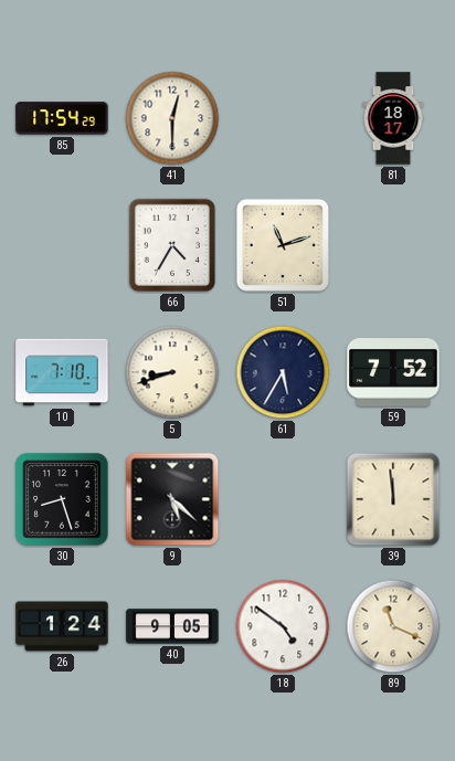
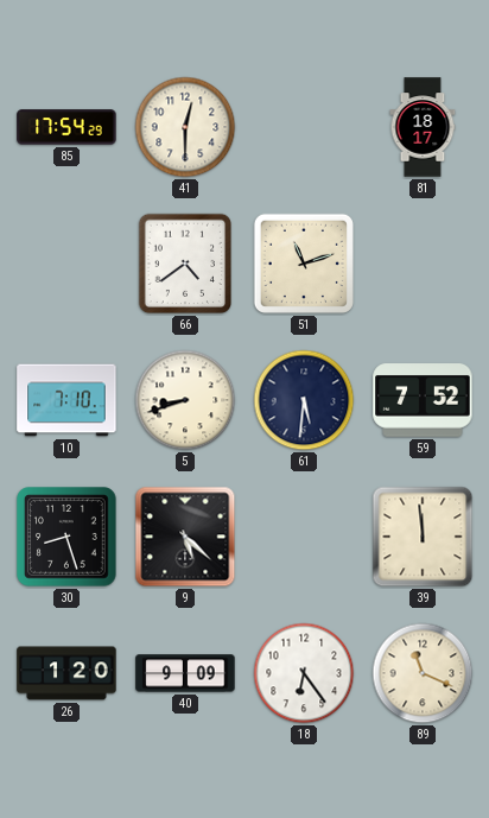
66: 4:35 -> 4:39
61: 5:35 -> 5:31
26: 1:24 -> 1:20
40: 9:05 -> 9:09
18: 4:51 -> 6:24
